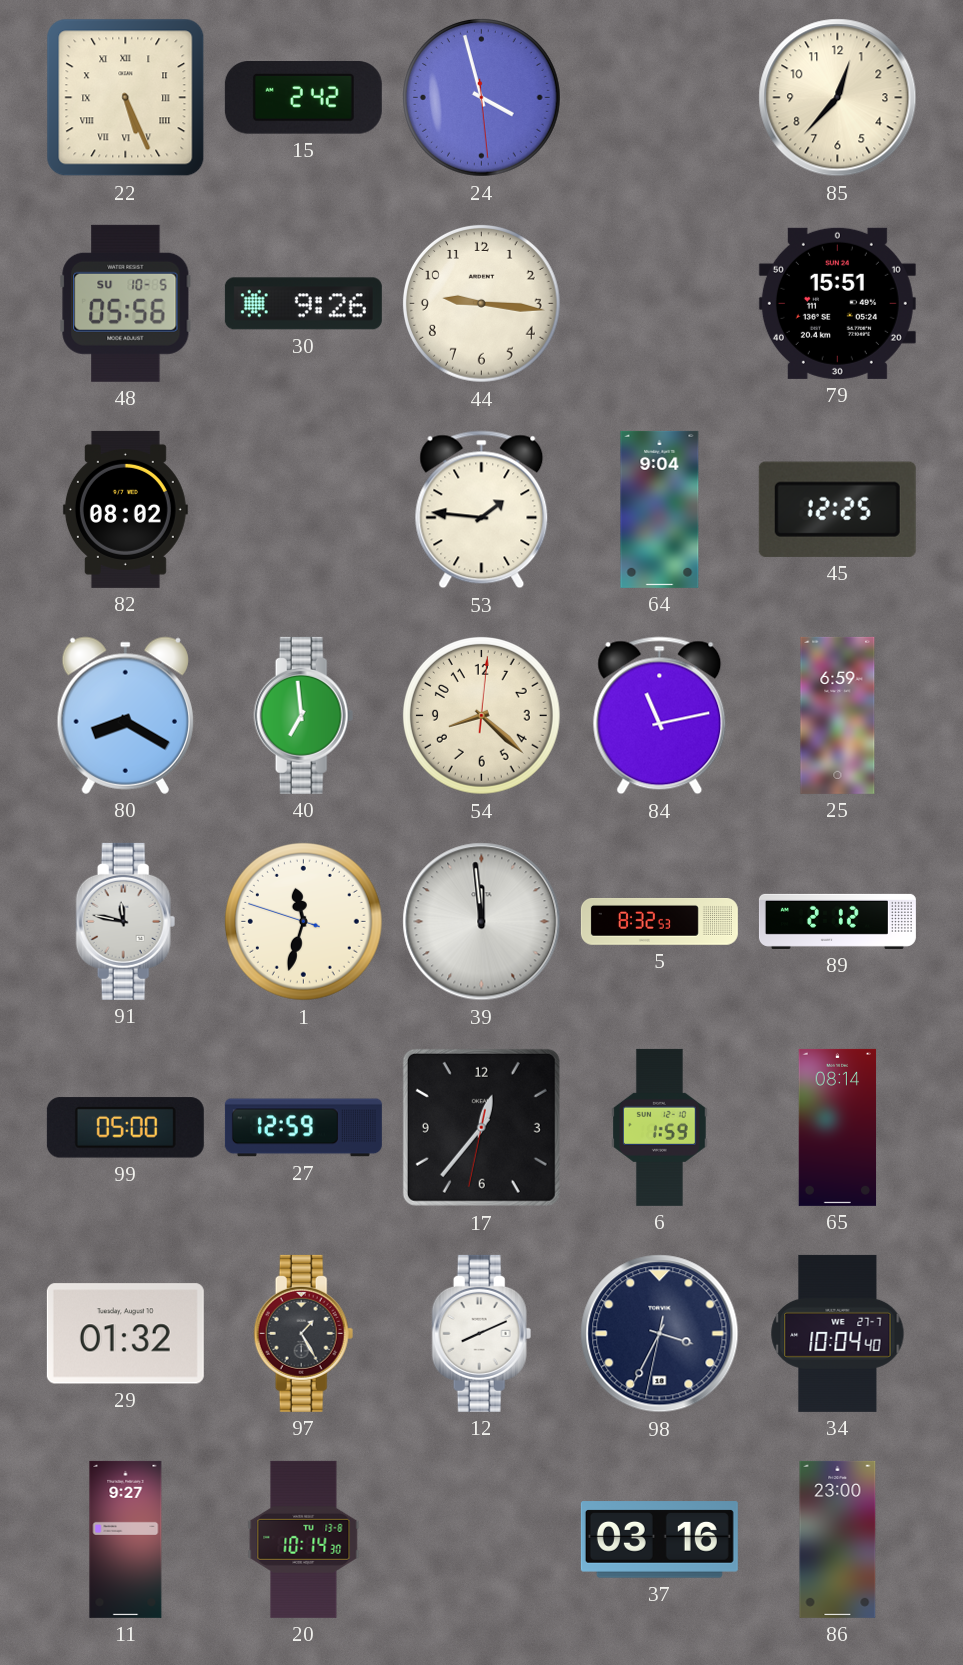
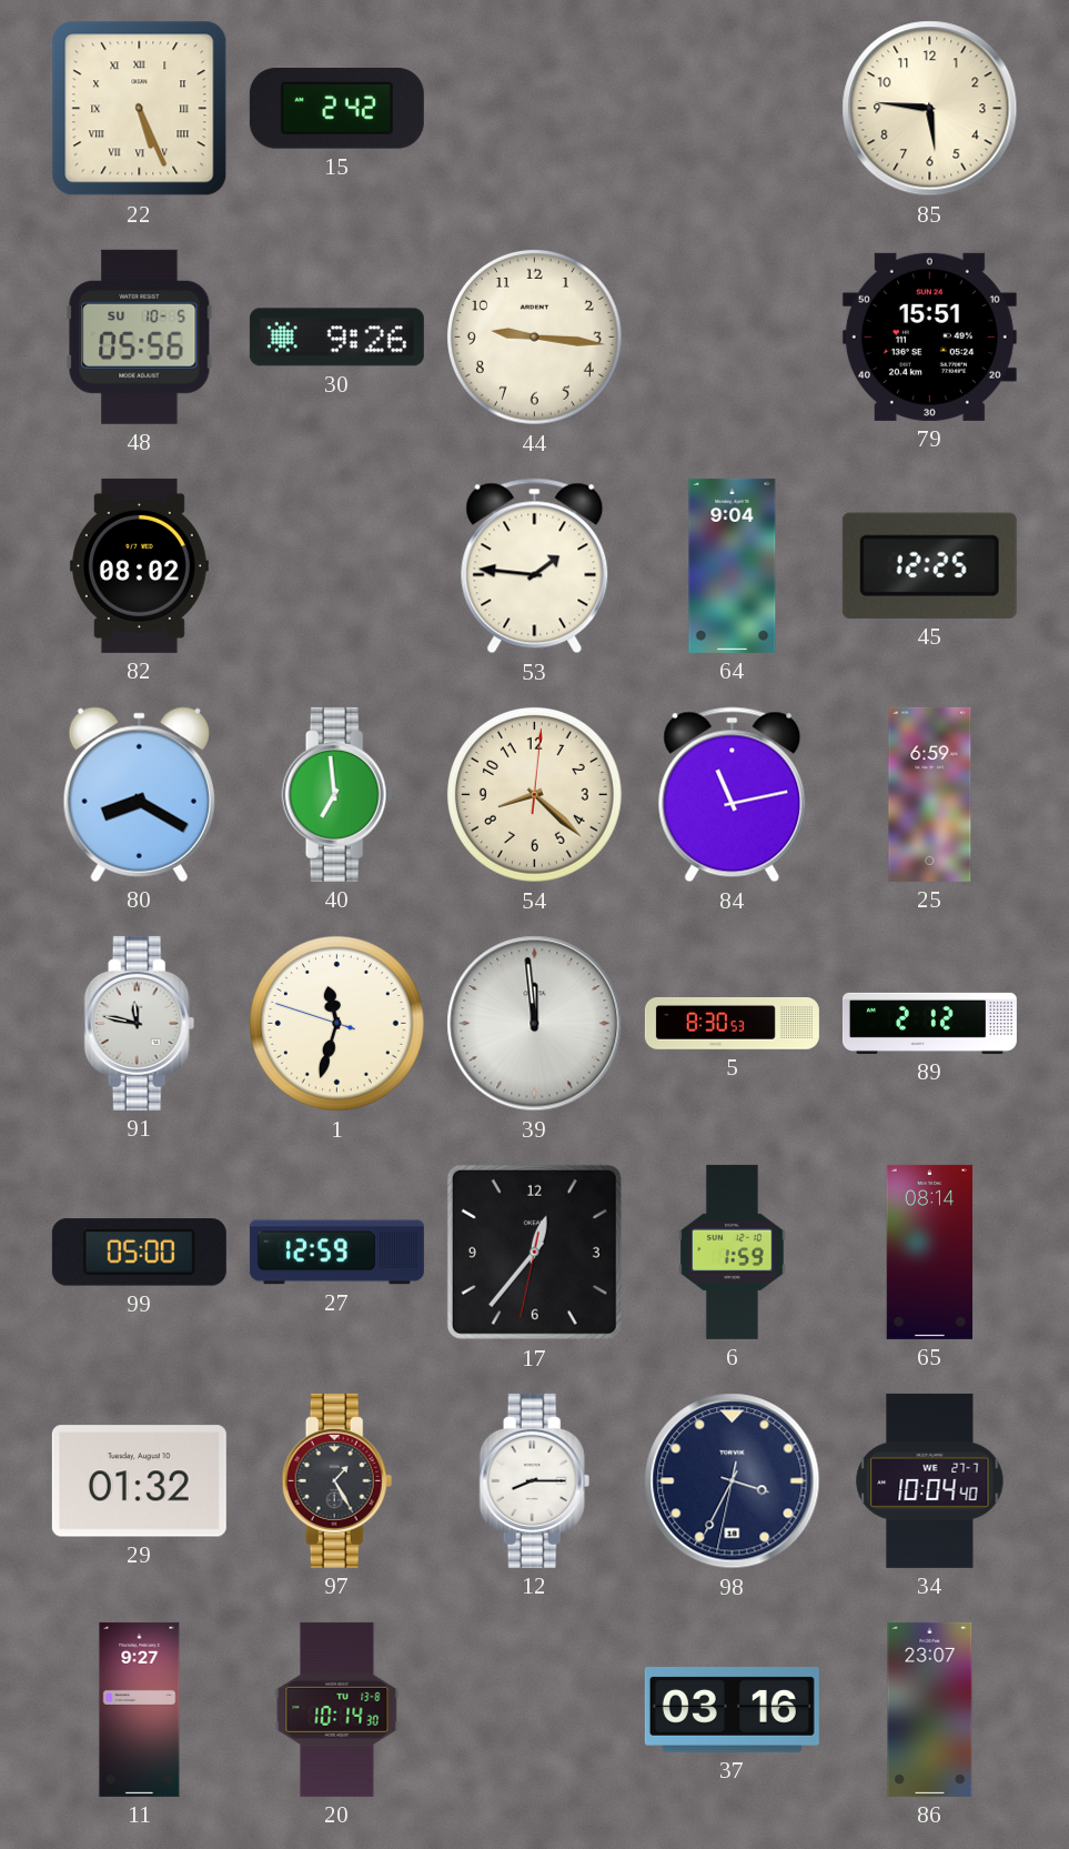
24: 3:57 -> none
85: 12:37 -> 5:46
5: 8:32 -> 8:30
12: 8:11 -> 8:15
86: 23:00 -> 23:07
